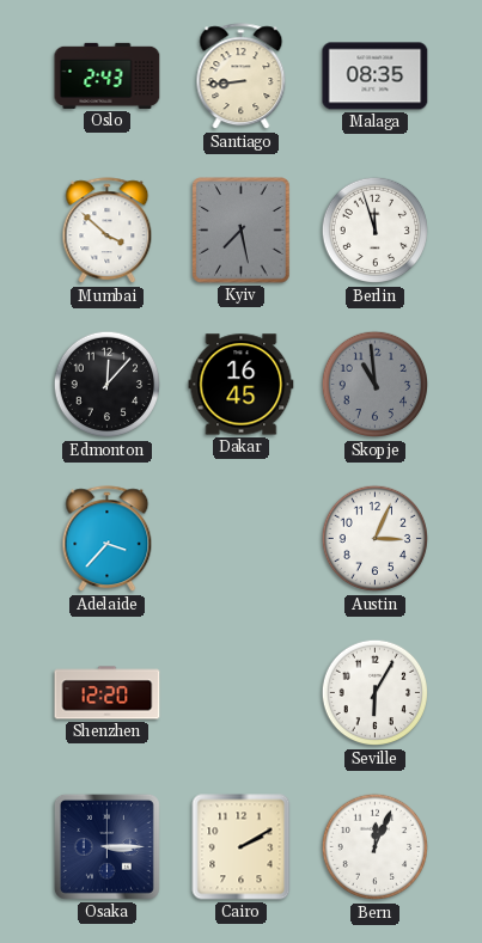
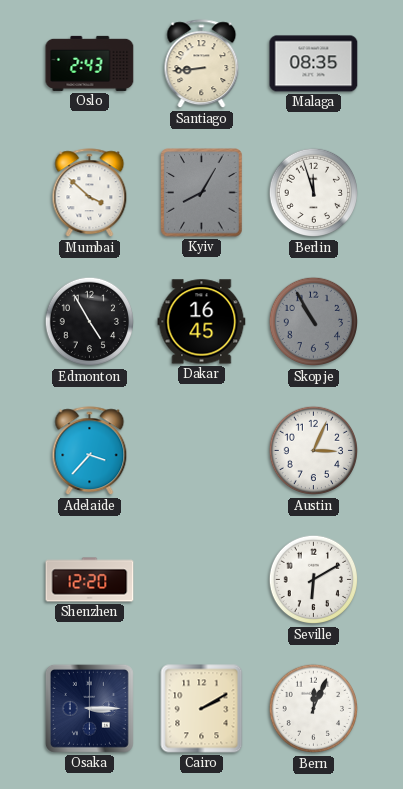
Kyiv: 7:28 -> 8:05
Edmonton: 12:07 -> 4:55
Skopje: 10:59 -> 10:55
Seville: 6:05 -> 6:10
